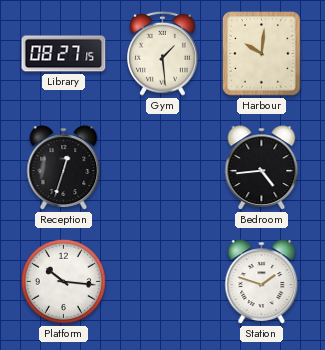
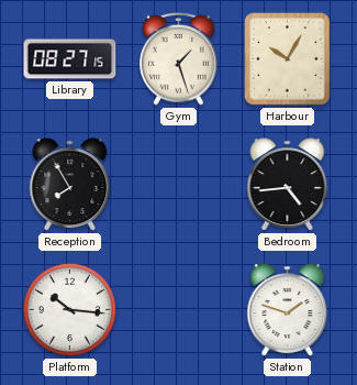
Gym: 1:29 -> 1:27
Harbour: 10:01 -> 10:05
Reception: 12:33 -> 7:55
